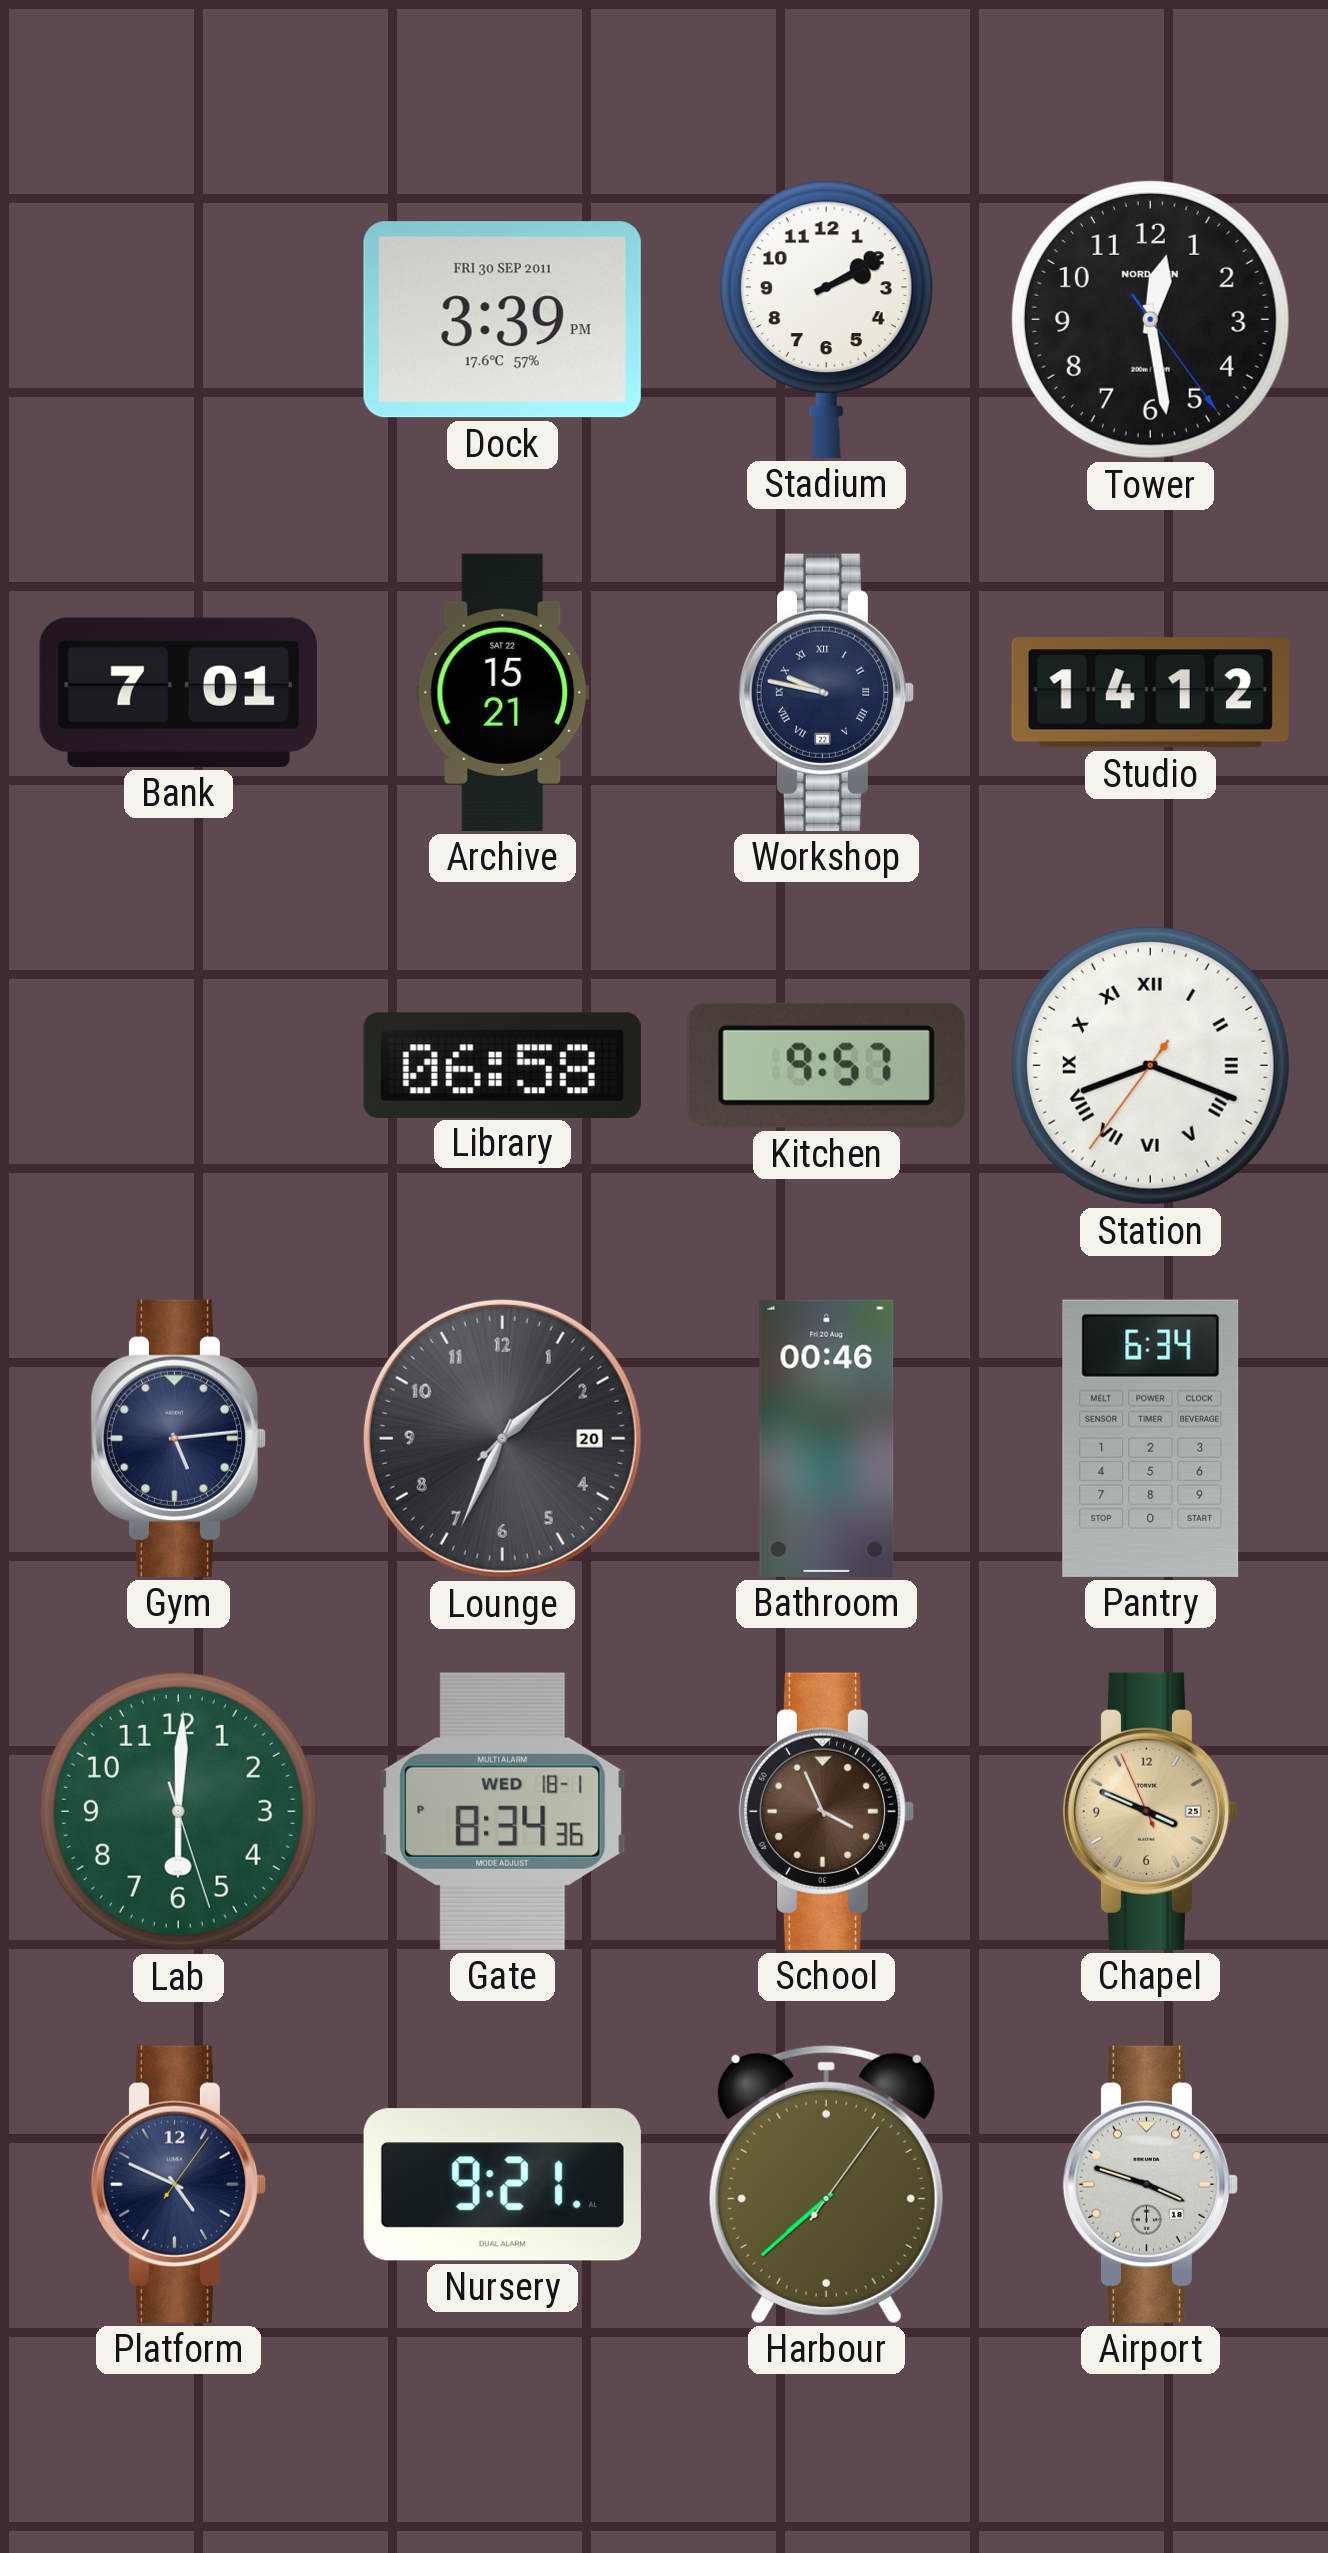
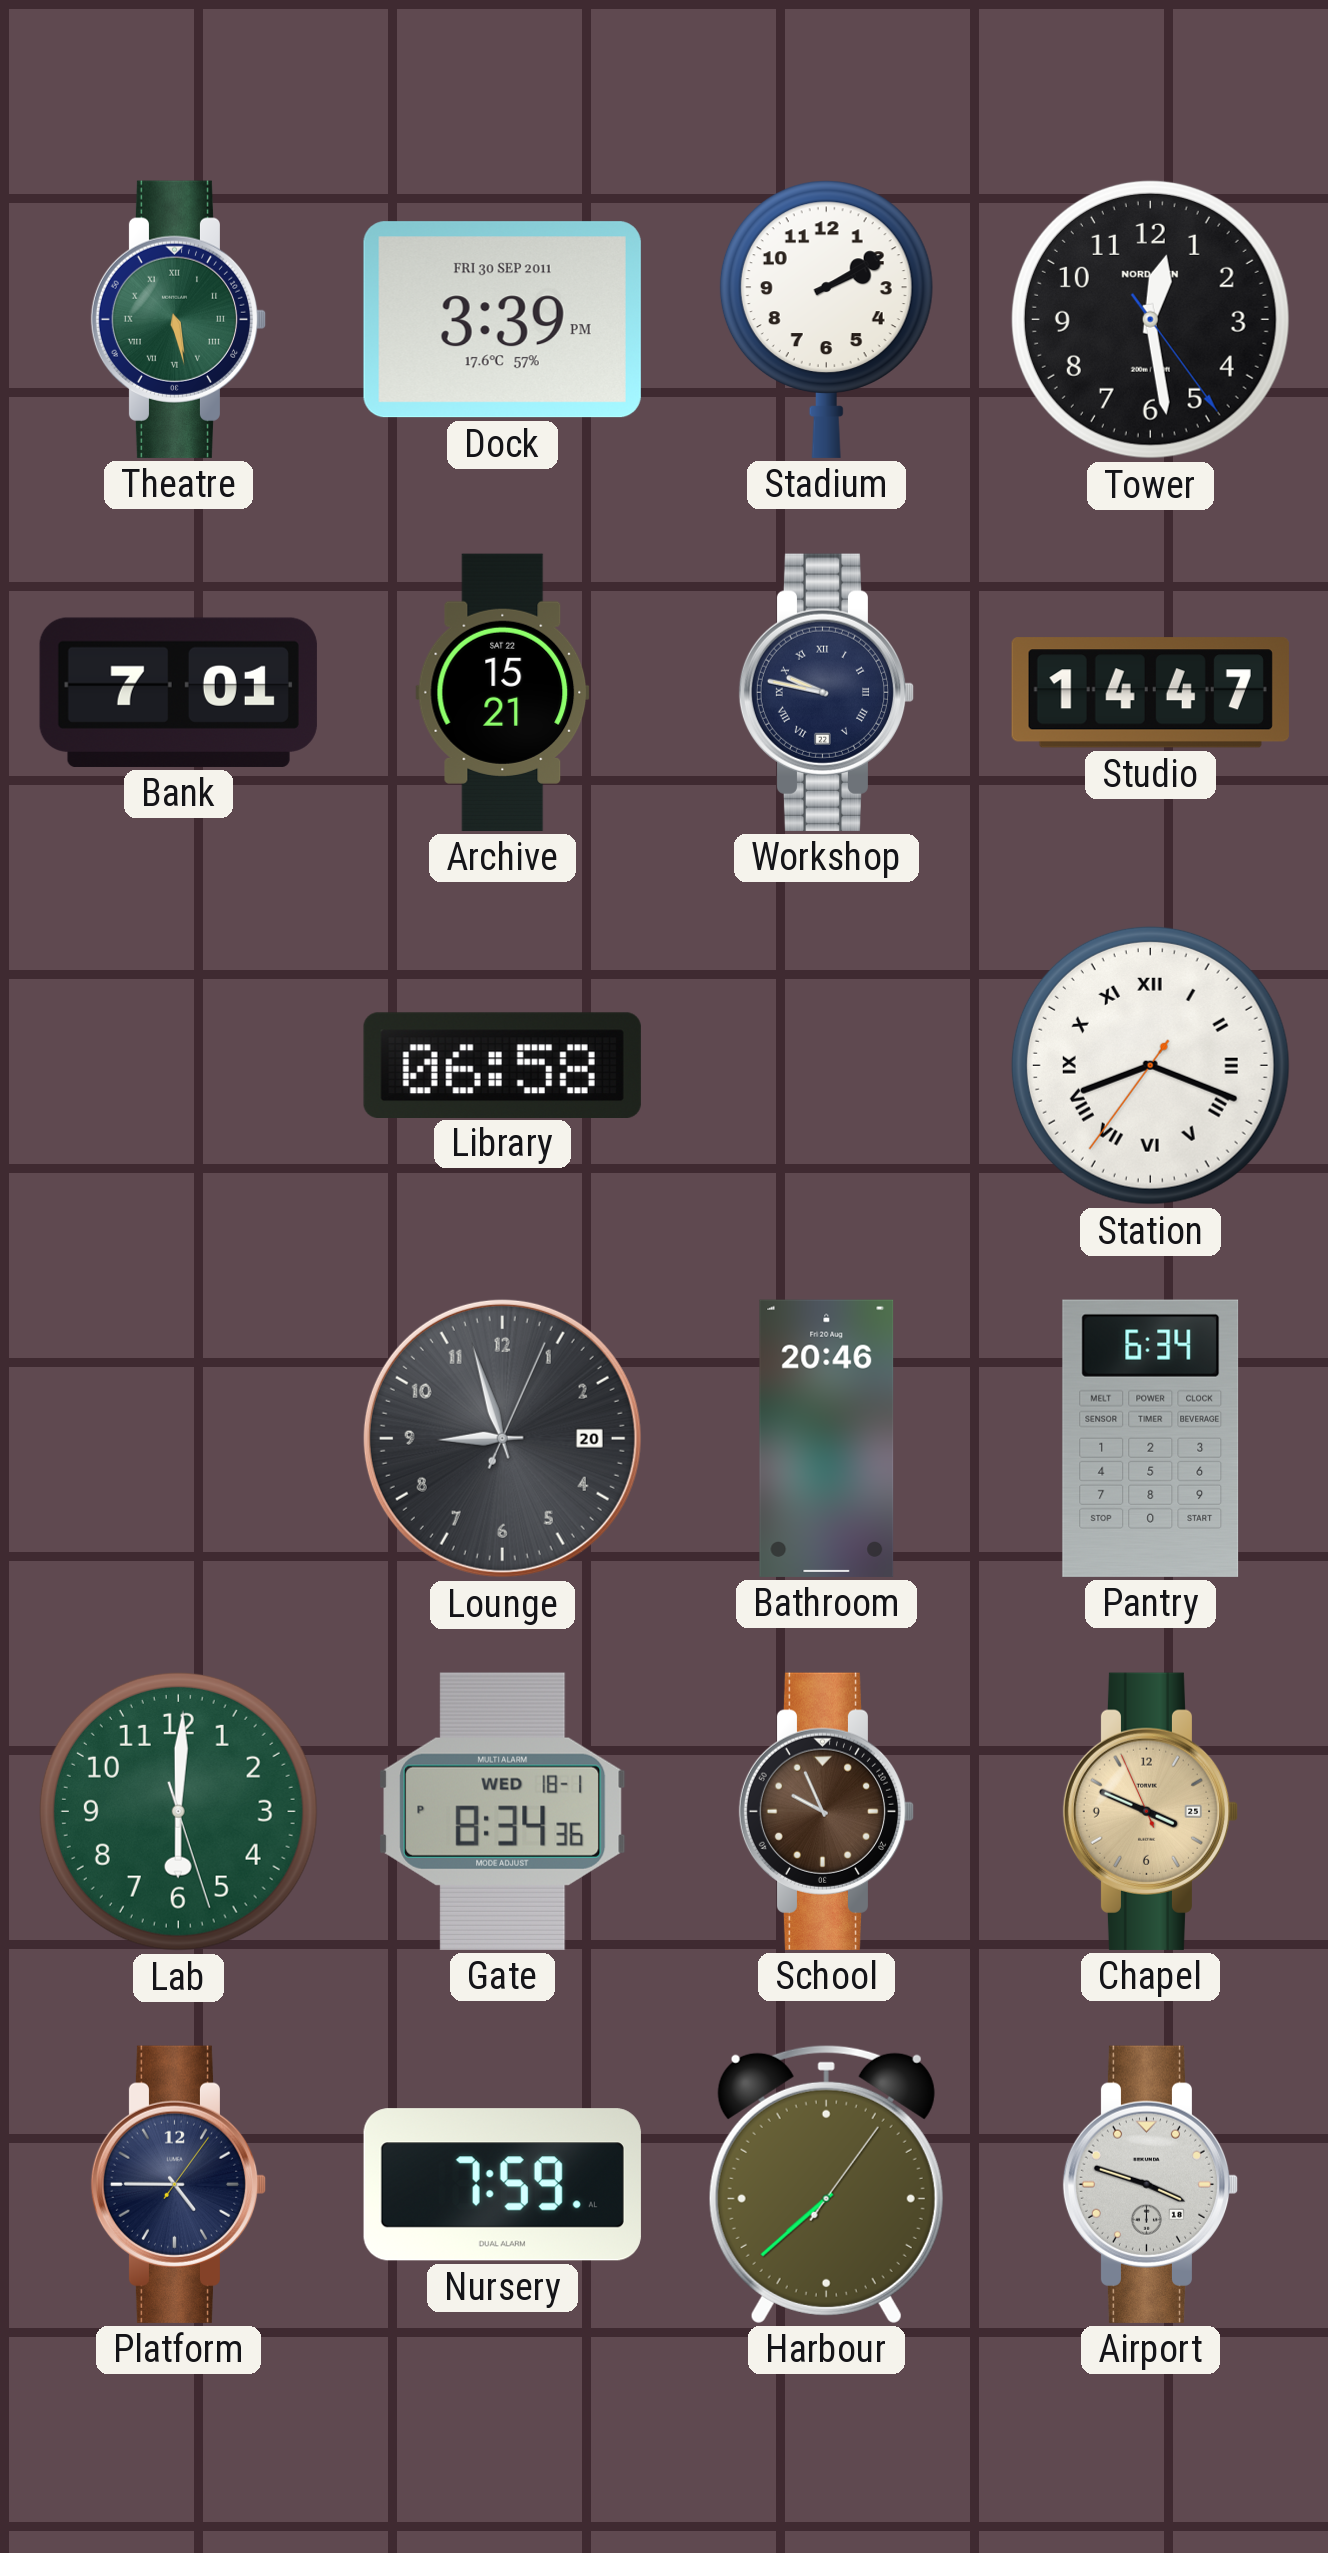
Theatre: none -> 5:28
Studio: 14:12 -> 14:47
Kitchen: 9:57 -> none
Gym: 5:14 -> none
Lounge: 1:34 -> 8:57
Bathroom: 00:46 -> 20:46
School: 3:56 -> 9:56
Platform: 4:49 -> 4:45
Nursery: 9:21 -> 7:59
